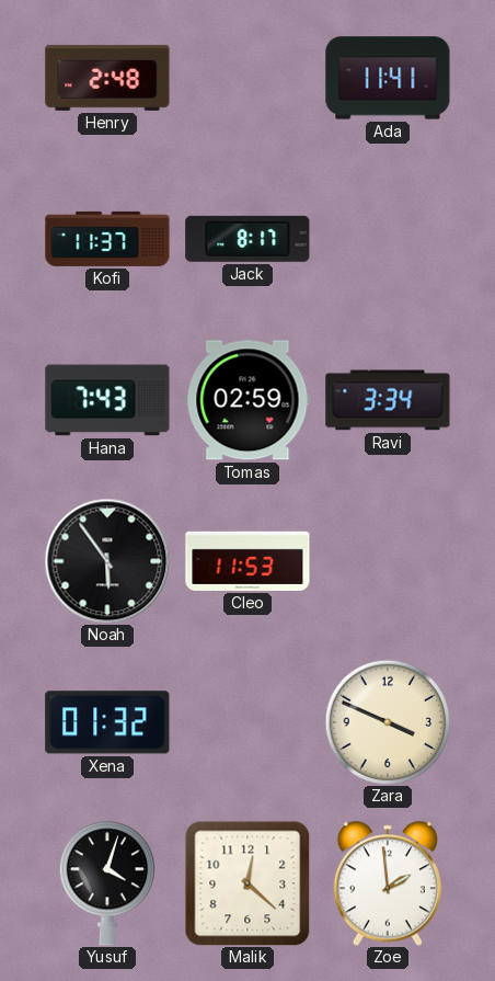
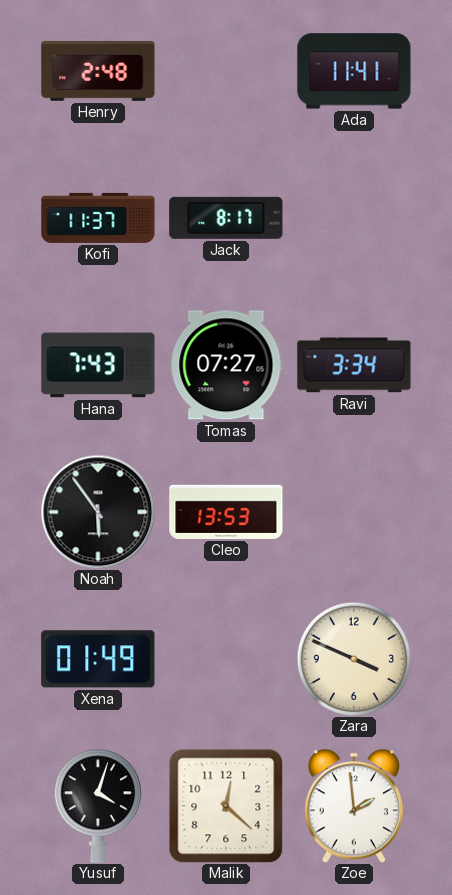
Tomas: 02:59 -> 07:27
Cleo: 11:53 -> 13:53
Xena: 01:32 -> 01:49
